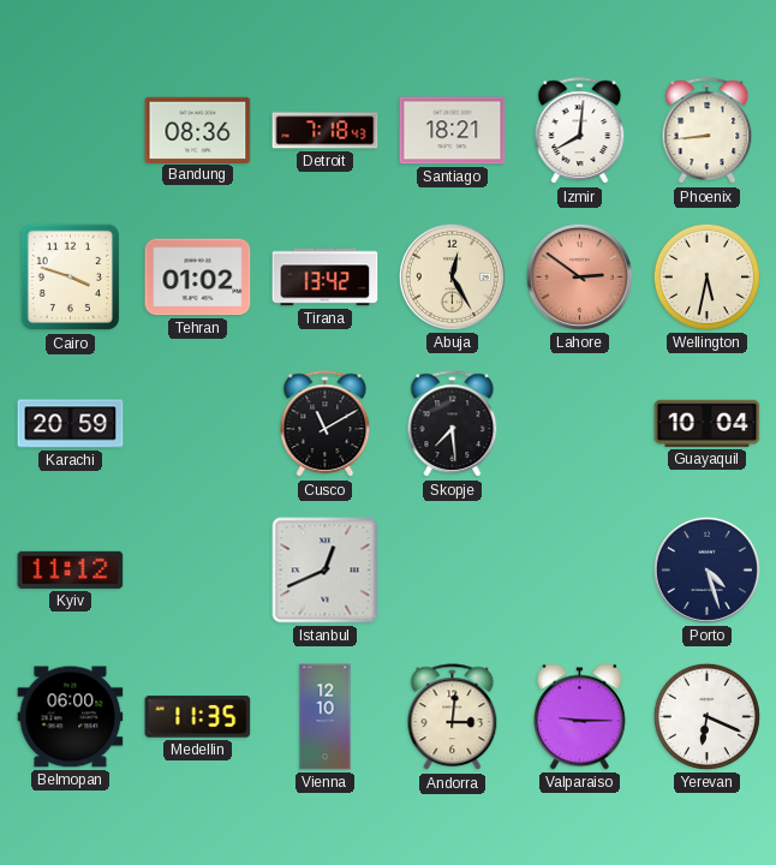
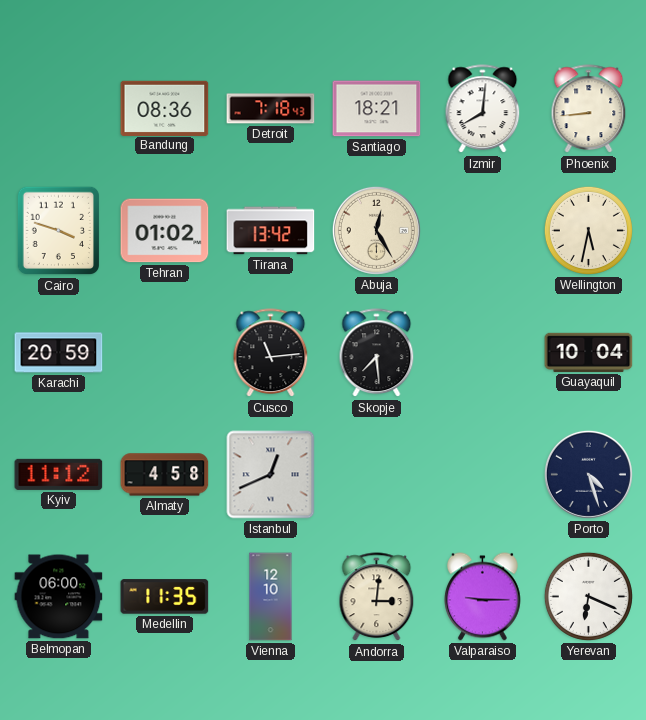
Lahore: 2:51 -> none
Cusco: 11:10 -> 11:14
Almaty: none -> 4:58
